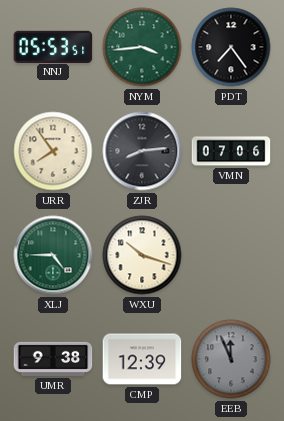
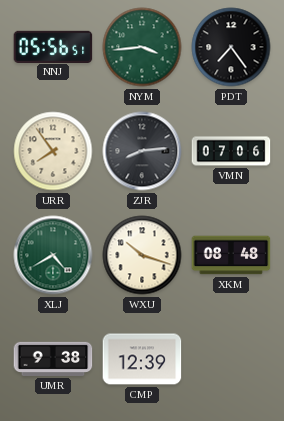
NNJ: 05:53 -> 05:56
XLJ: 4:45 -> 4:40
XKM: none -> 08:48
EEB: 11:56 -> none
